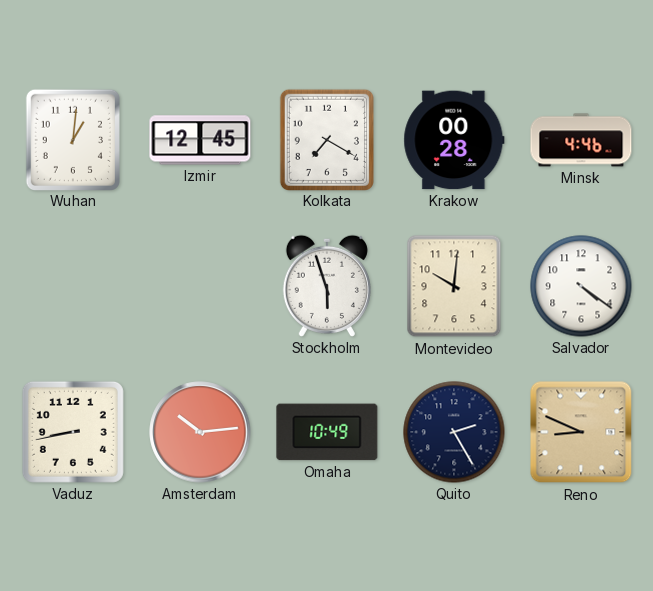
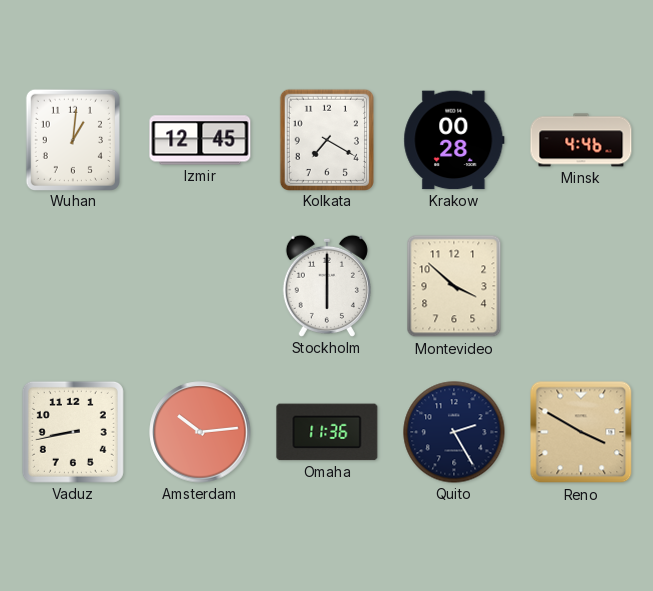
Stockholm: 5:57 -> 6:00
Montevideo: 10:01 -> 3:52
Salvador: 4:21 -> none
Omaha: 10:49 -> 11:36
Reno: 8:49 -> 3:50
